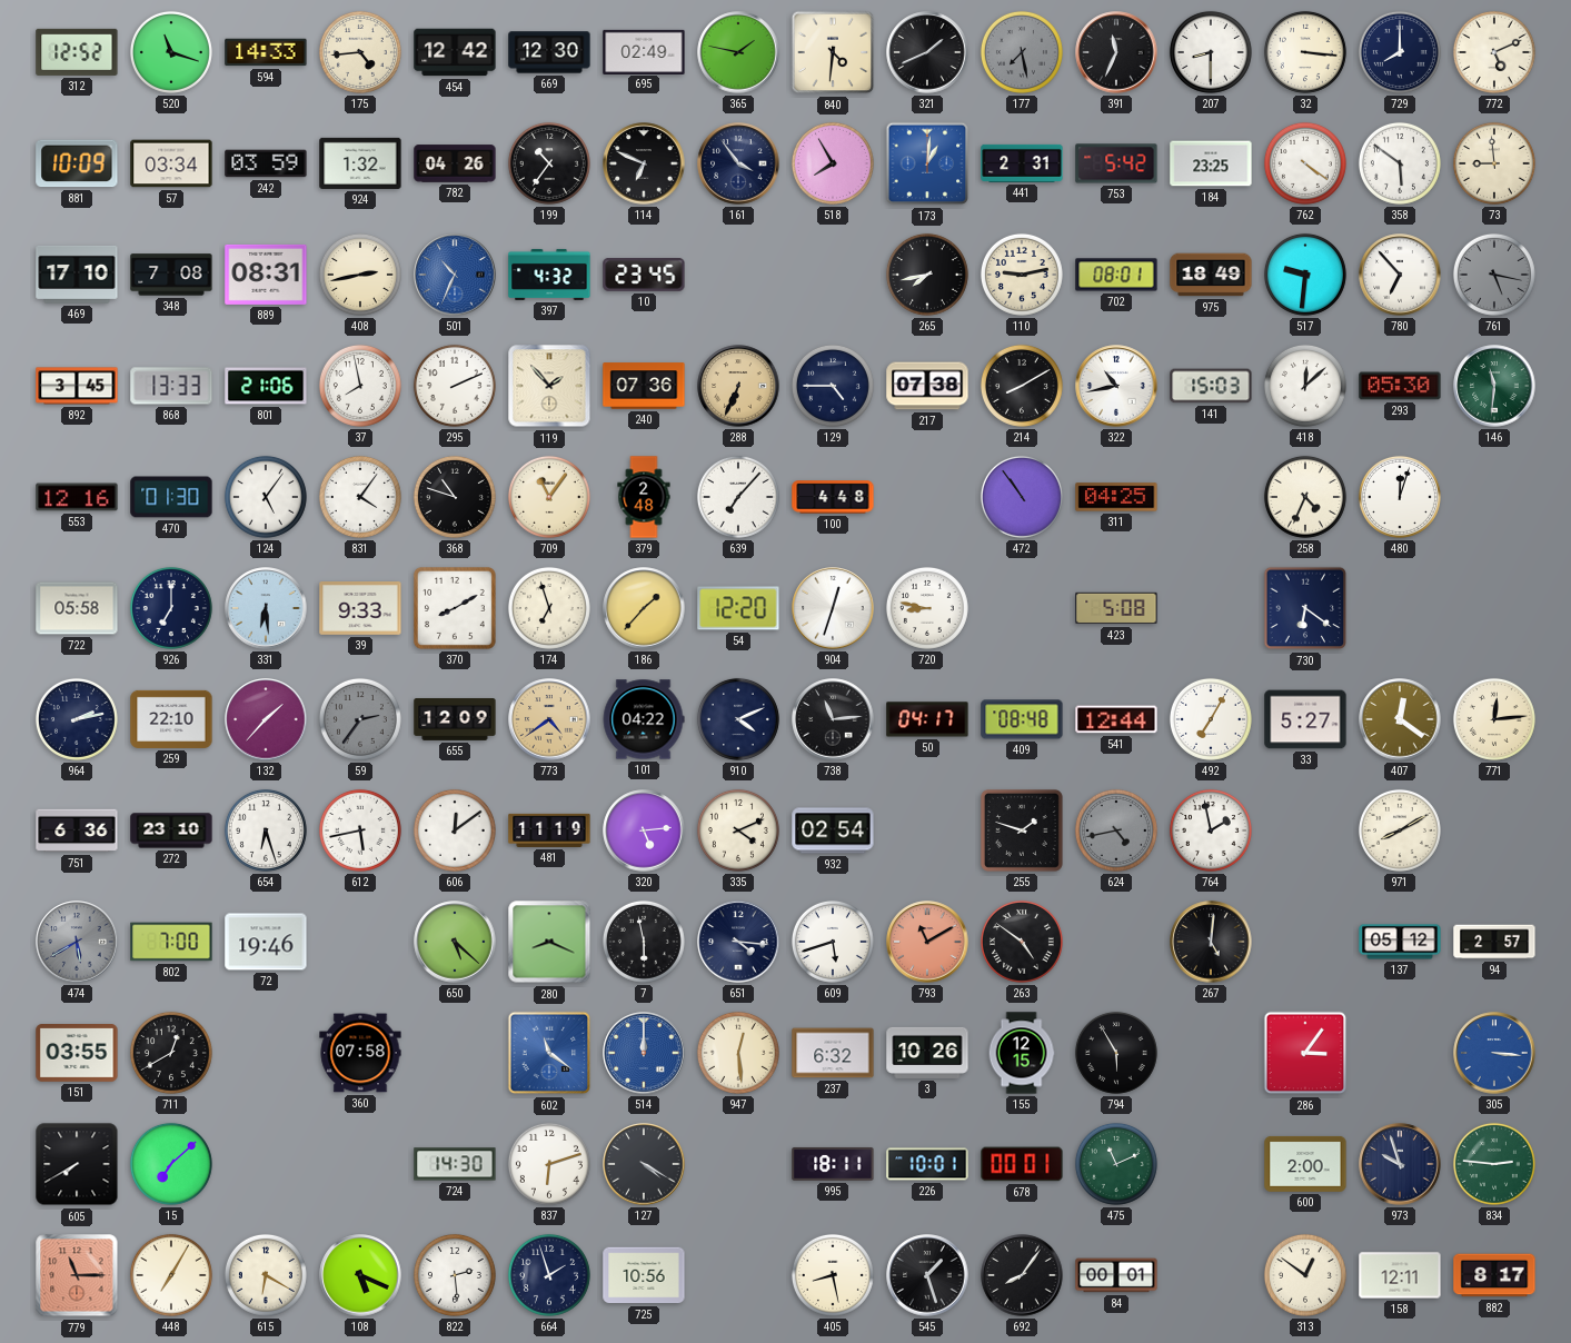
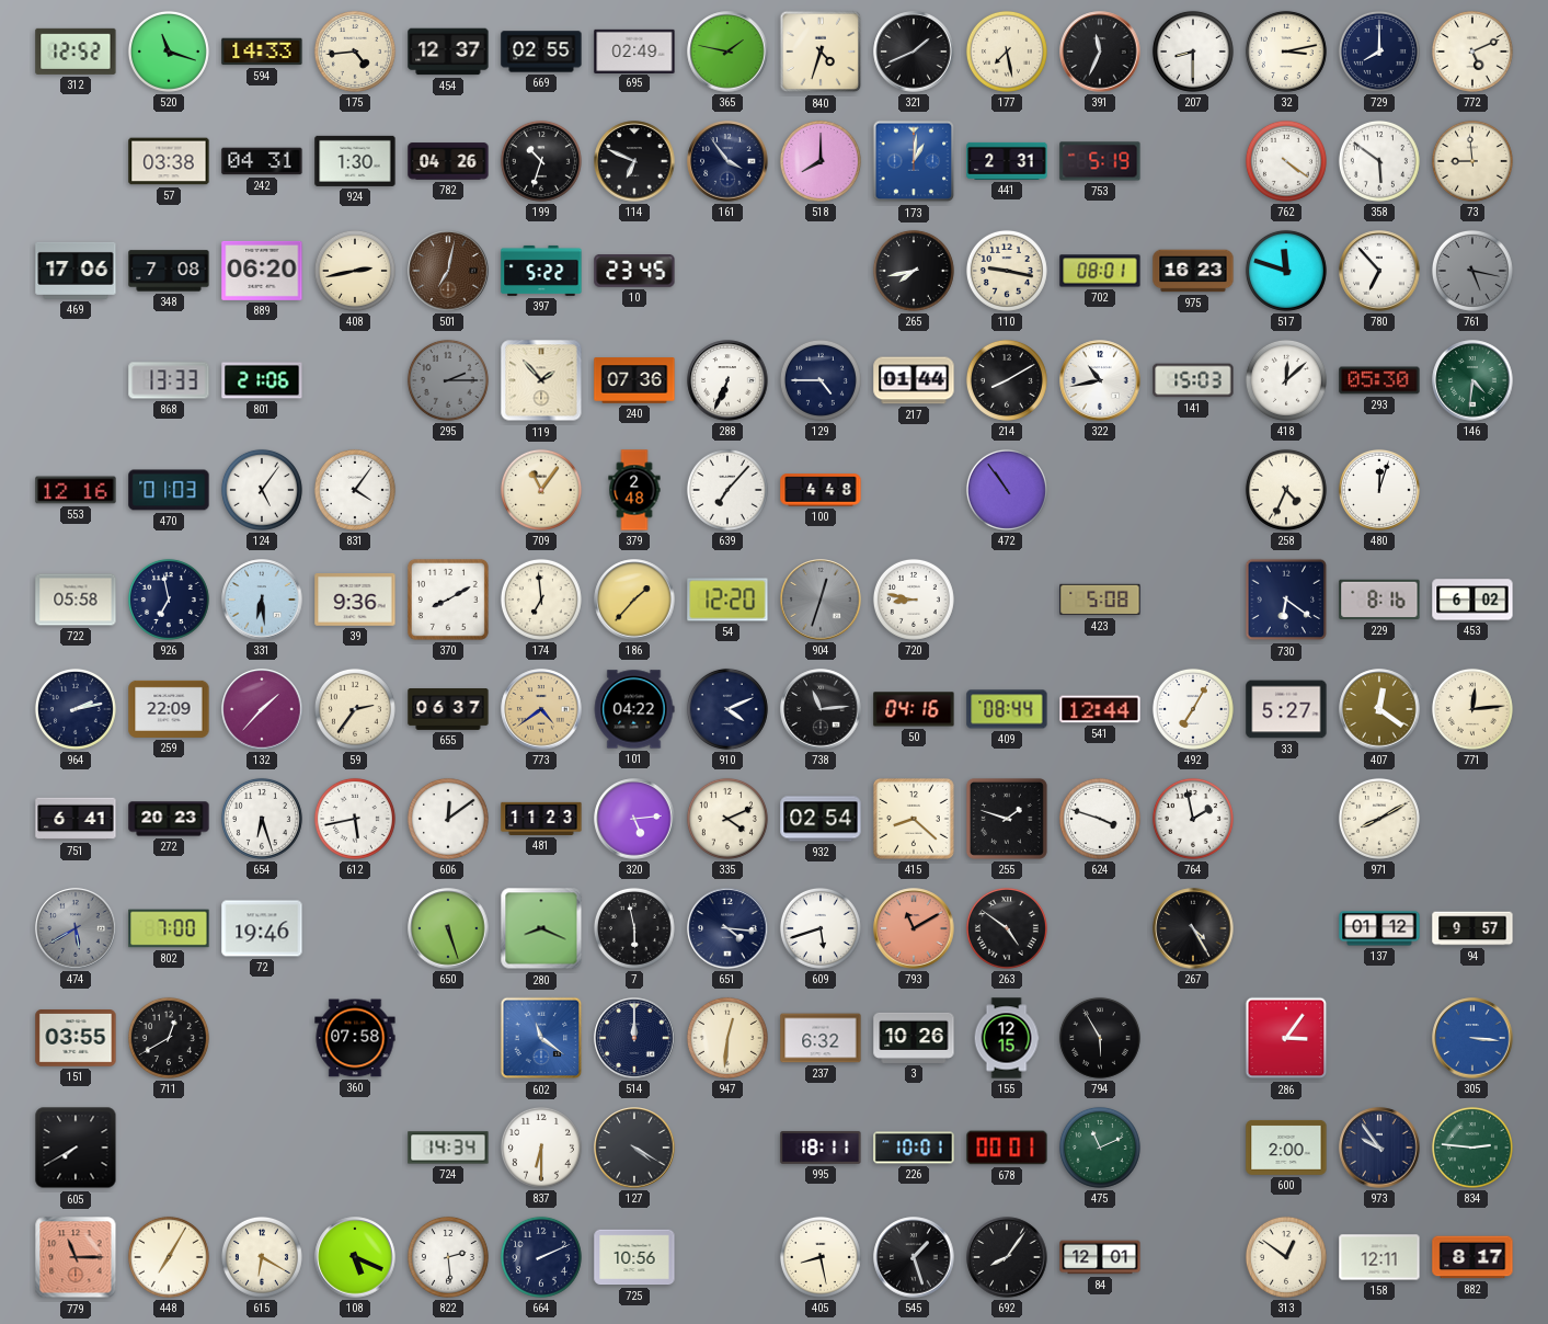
454: 12:42 -> 12:37
669: 12:30 -> 02:55
840: 4:31 -> 4:33
177 dial: grey -> cream
32: 3:16 -> 3:13
881: 10:09 -> none
57: 03:34 -> 03:38
242: 03:59 -> 04:31
924: 1:32 -> 1:30
199: 10:36 -> 10:33
518: 7:55 -> 8:00
753: 5:42 -> 5:19
184: 23:25 -> none
469: 17:10 -> 17:06
889: 08:31 -> 06:20
501: 10:34 -> 7:02
501 dial: blue -> brown
397: 4:32 -> 5:22
110: 9:13 -> 9:17
975: 18:49 -> 16:23
517: 9:31 -> 11:48
892: 3:45 -> none
37: 7:58 -> none
295: 2:11 -> 2:15
295 dial: white -> grey
288 dial: champagne -> white
217: 07:38 -> 01:44
146: 11:31 -> 4:31
470: 01:30 -> 01:03
368: 10:48 -> none
311: 04:25 -> none
926: 7:00 -> 6:58
39: 9:33 -> 9:36
174: 6:57 -> 6:59
904 dial: white -> grey
229: none -> 8:16
453: none -> 6:02
259: 22:10 -> 22:09
59 dial: grey -> cream
655: 12:09 -> 06:37
50: 04:17 -> 04:16
409: 08:48 -> 08:44
751: 6:36 -> 6:41
272: 23:10 -> 20:23
481: 11:19 -> 11:23
415: none -> 8:22
624: 4:43 -> 3:48
624 dial: grey -> white
650: 5:22 -> 5:27
267: 5:01 -> 4:25
137: 05:12 -> 01:12
94: 2:57 -> 9:57
514 dial: blue -> navy
947: 12:29 -> 12:31
15: 7:08 -> none
724: 14:30 -> 14:34
837: 6:12 -> 6:30
973: 9:57 -> 9:54
664: 1:57 -> 2:11
84: 00:01 -> 12:01
